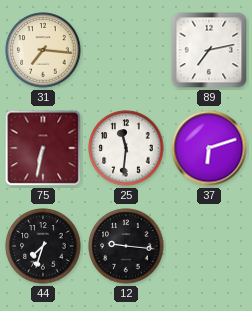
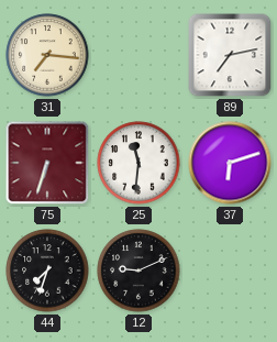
75: 6:32 -> 6:33
12: 9:16 -> 9:11
